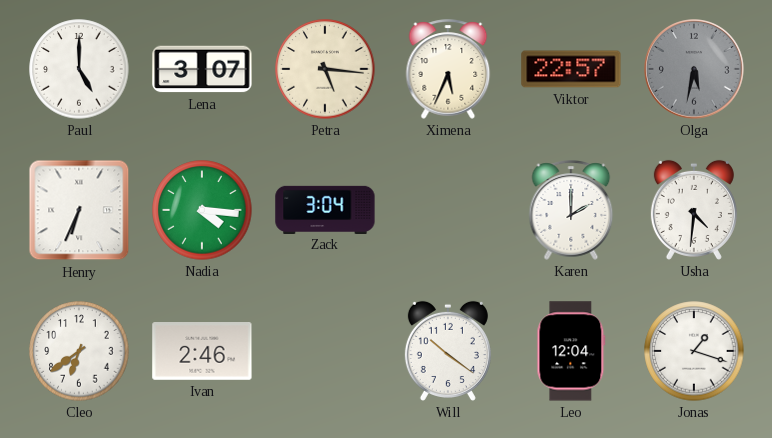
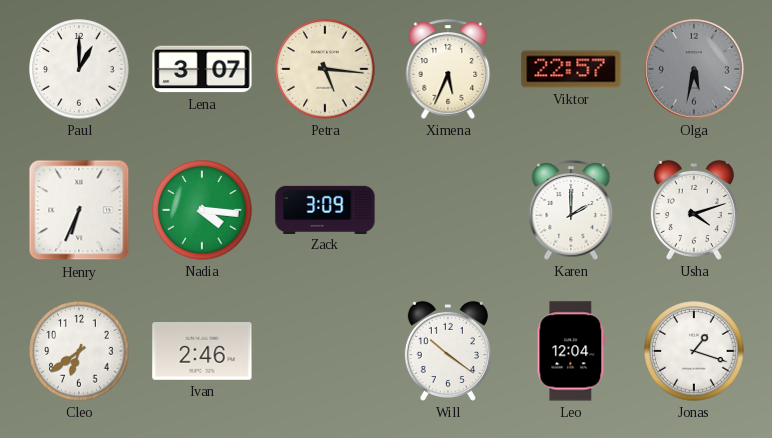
Paul: 5:00 -> 1:00
Zack: 3:04 -> 3:09
Usha: 4:31 -> 4:12
